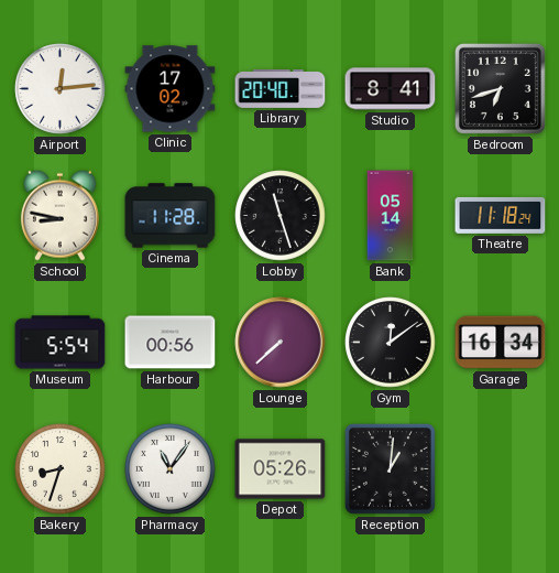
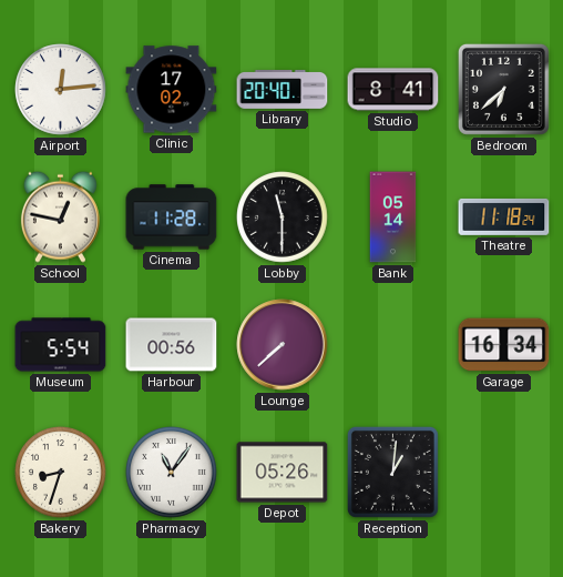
Bedroom: 6:42 -> 6:38
School: 8:47 -> 12:47
Lobby: 11:27 -> 11:30
Gym: 12:09 -> none
